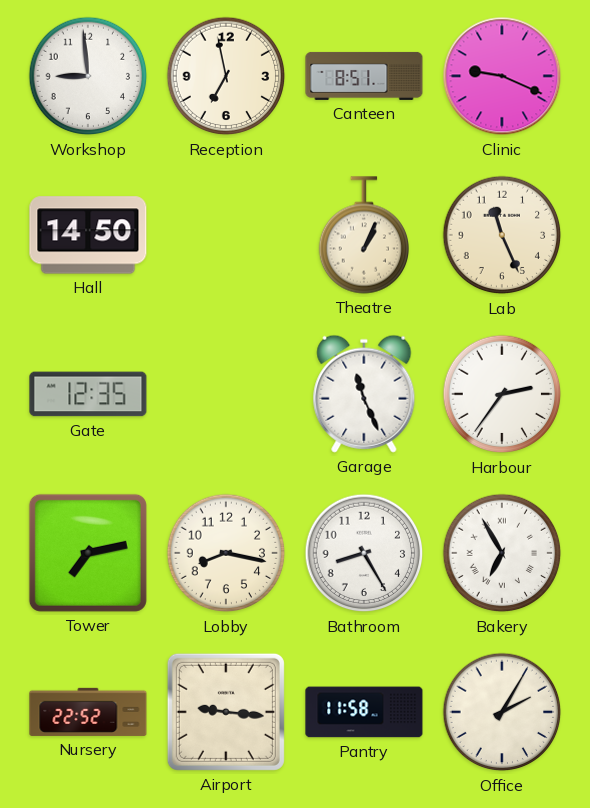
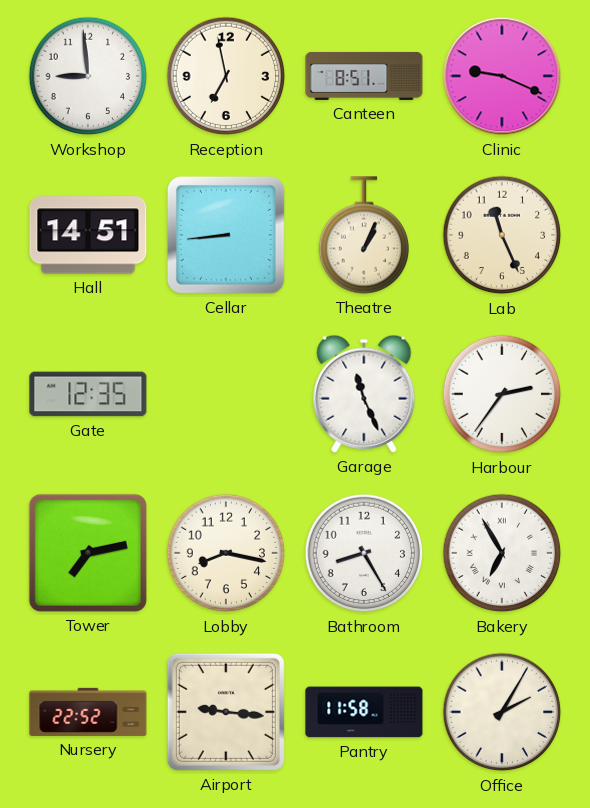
Hall: 14:50 -> 14:51
Cellar: none -> 8:44
